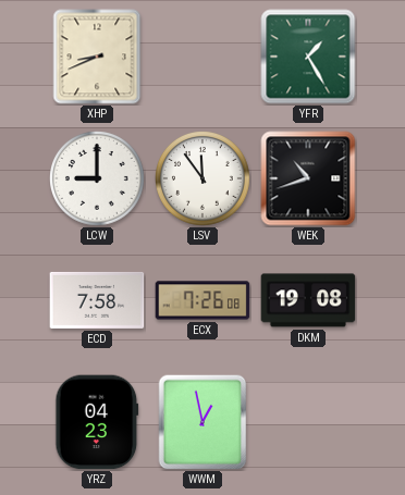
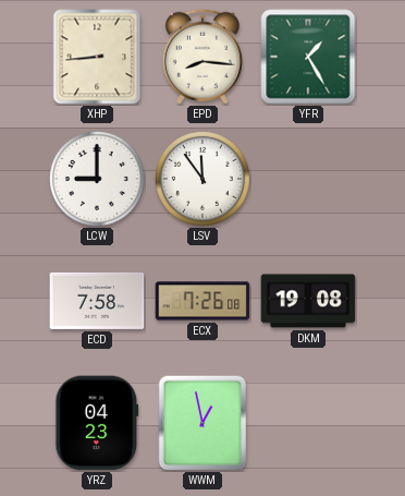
XHP: 8:41 -> 8:44
EPD: none -> 8:16
WEK: 10:42 -> none
